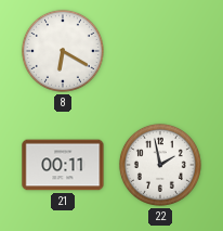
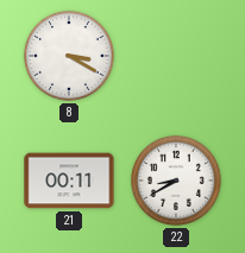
8: 6:20 -> 3:20
22: 1:58 -> 8:40
